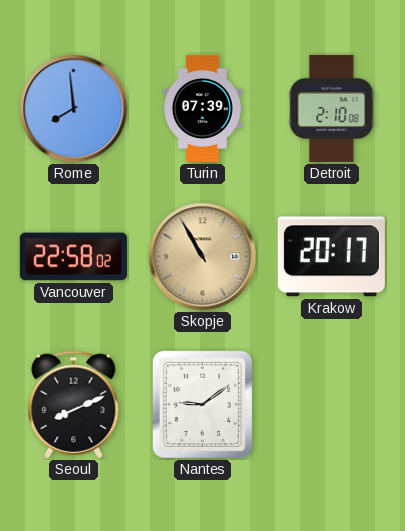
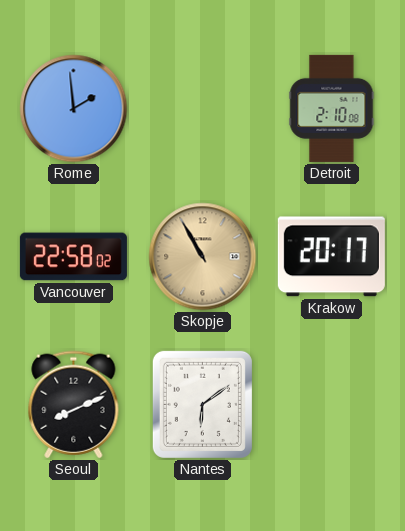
Rome: 7:59 -> 1:59
Turin: 07:39 -> none
Nantes: 9:09 -> 6:09
